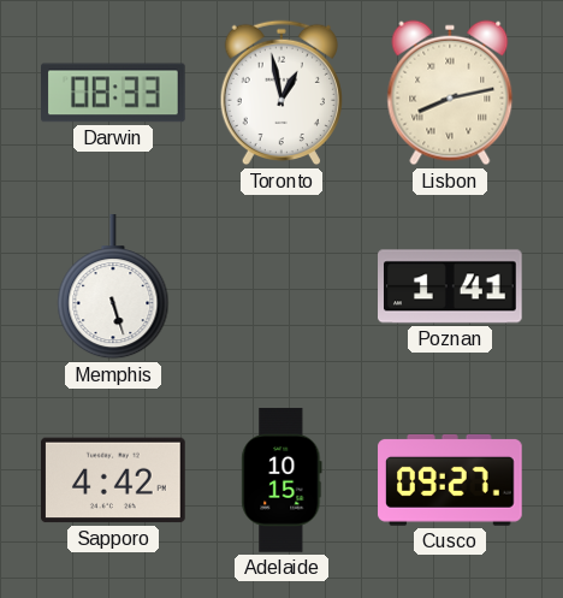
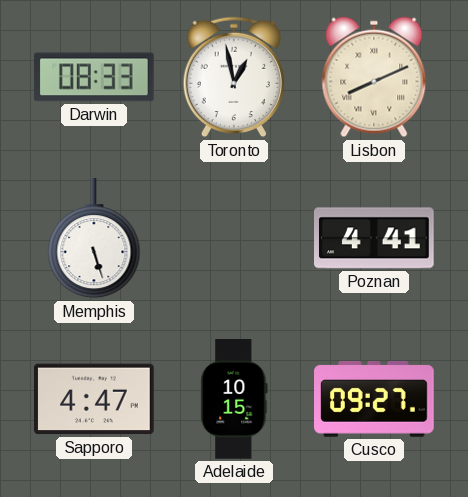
Lisbon: 8:13 -> 8:11
Poznan: 1:41 -> 4:41
Sapporo: 4:42 -> 4:47
